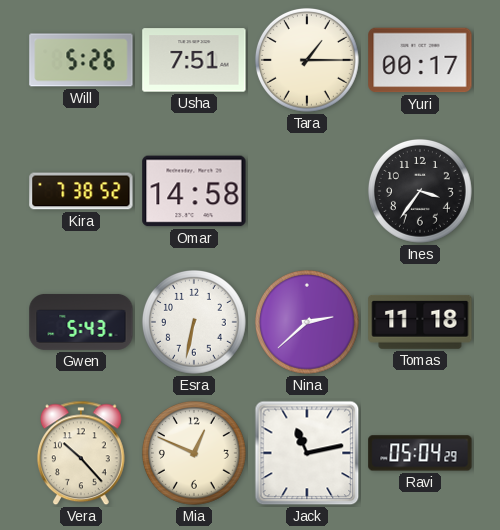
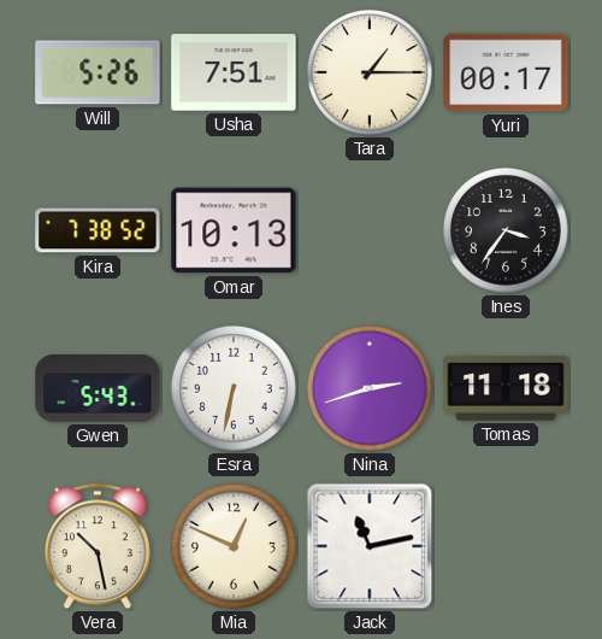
Omar: 14:58 -> 10:13
Nina: 2:38 -> 2:42
Vera: 10:23 -> 10:28
Ravi: 05:04 -> none
